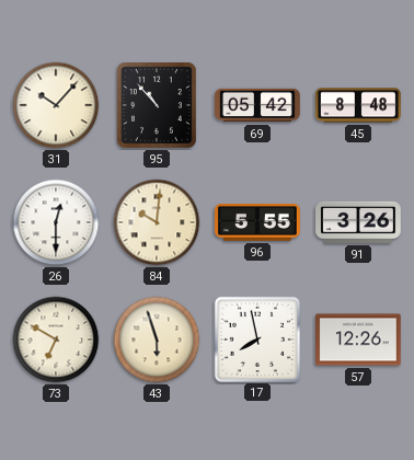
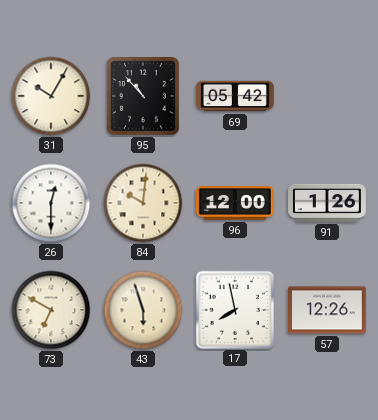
31: 10:07 -> 10:05
45: 8:48 -> none
96: 5:55 -> 12:00
91: 3:26 -> 1:26
